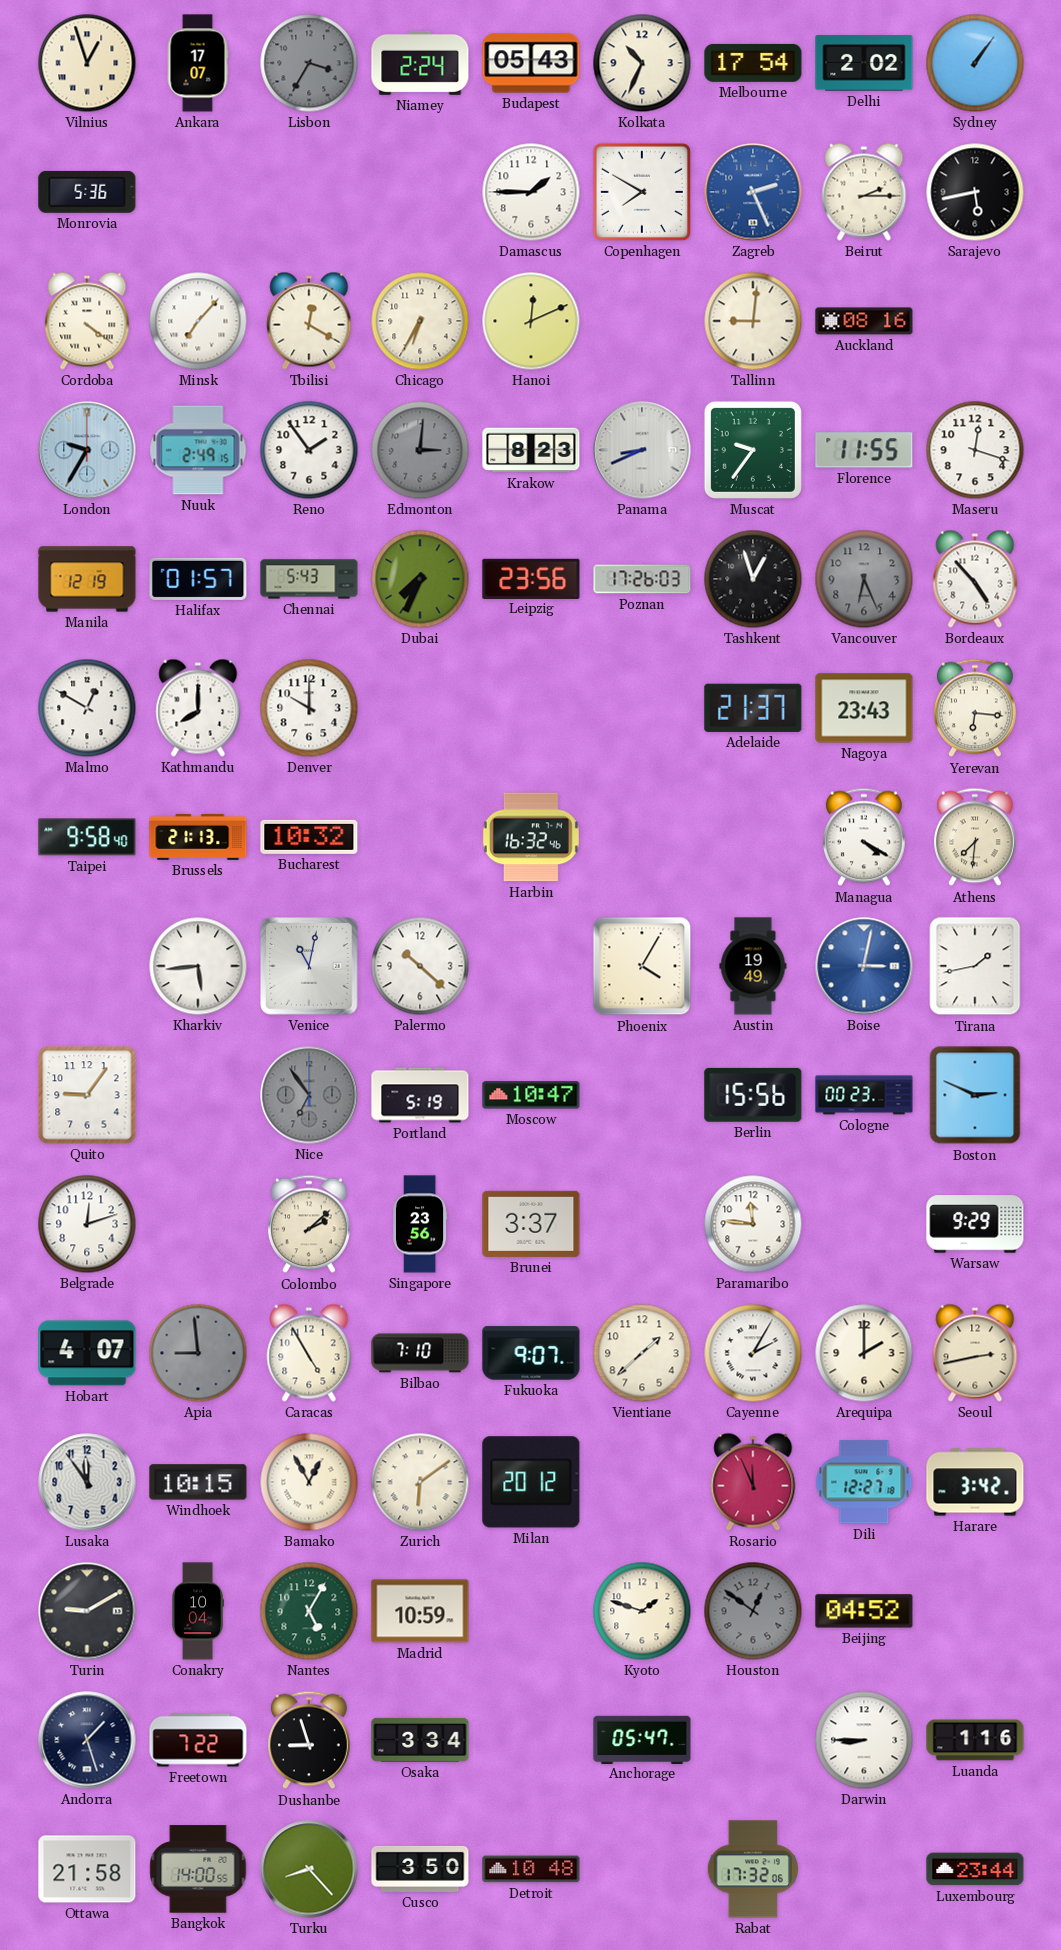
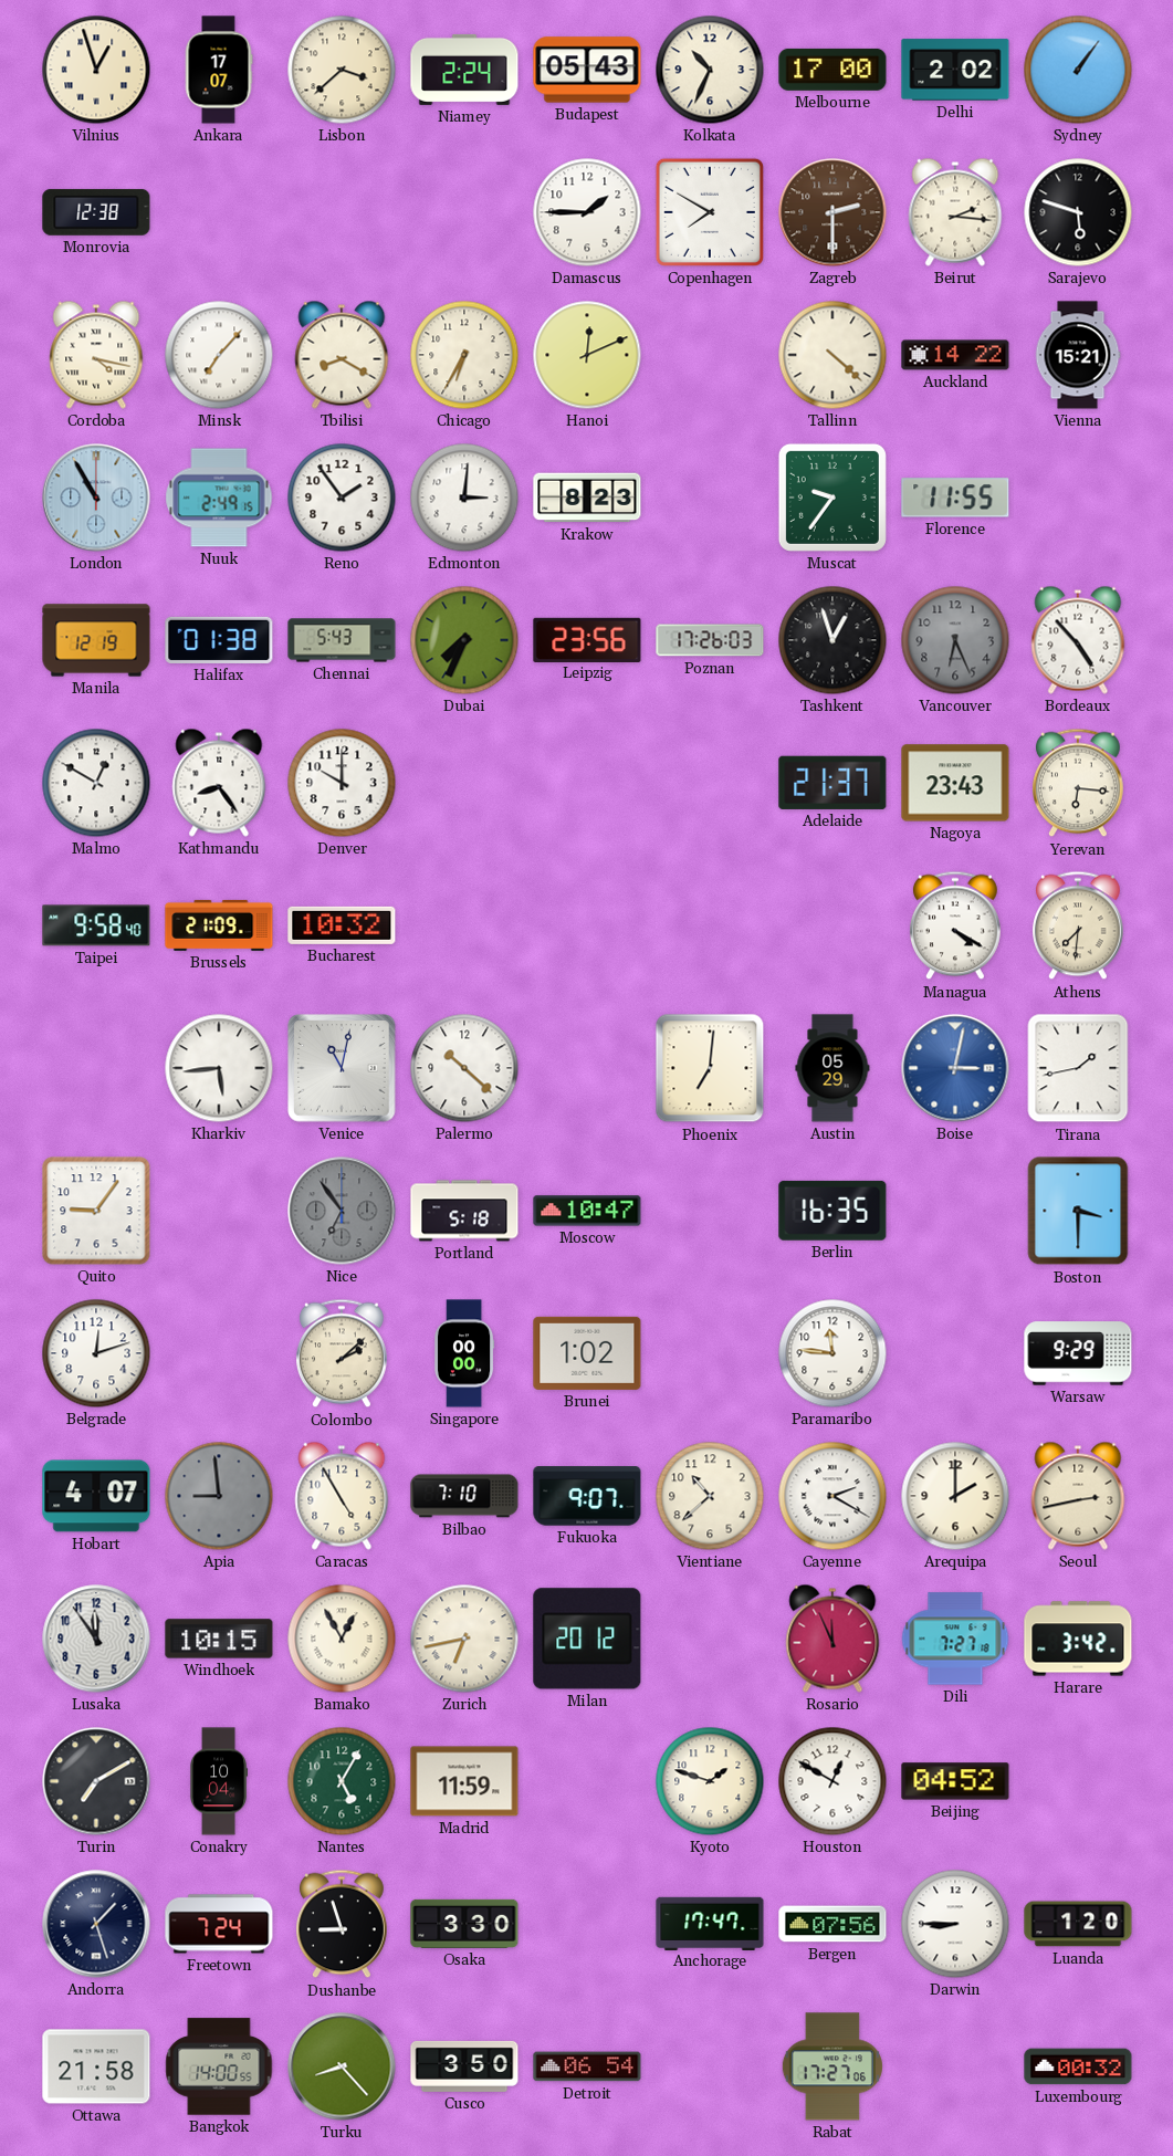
Lisbon: 3:35 -> 3:38
Lisbon dial: grey -> cream
Melbourne: 17:54 -> 17:00
Monrovia: 5:36 -> 12:38
Zagreb: 2:26 -> 2:30
Zagreb dial: blue -> brown
Beirut: 2:15 -> 2:16
Sarajevo: 5:43 -> 5:48
Cordoba: 4:21 -> 4:17
Tbilisi: 12:20 -> 8:20
Tallinn: 9:01 -> 4:22
Auckland: 08:16 -> 14:22
Vienna: none -> 15:21
London: 9:35 -> 10:55
Edmonton dial: grey -> white
Panama: 8:41 -> none
Maseru: 12:18 -> none
Halifax: 01:57 -> 01:38
Kathmandu: 8:00 -> 8:24
Brussels: 21:13 -> 21:09
Harbin: 16:32 -> none
Phoenix: 4:05 -> 7:01
Austin: 19:49 -> 05:29
Portland: 5:19 -> 5:18
Berlin: 15:56 -> 16:35
Cologne: 00:23 -> none
Boston: 2:49 -> 3:30
Singapore: 23:56 -> 00:00
Brunei: 3:37 -> 1:02
Vientiane: 1:38 -> 10:38
Cayenne: 2:05 -> 2:20
Zurich: 6:09 -> 6:43
Dili: 12:27 -> 7:27
Turin: 9:10 -> 7:10
Madrid: 10:59 -> 11:59
Houston: 12:51 -> 12:50
Houston dial: grey -> white
Freetown: 7:22 -> 7:24
Osaka: 3:34 -> 3:30
Anchorage: 05:47 -> 17:47
Bergen: none -> 07:56
Luanda: 1:16 -> 1:20
Detroit: 10:48 -> 06:54
Rabat: 17:32 -> 17:27
Luxembourg: 23:44 -> 00:32
